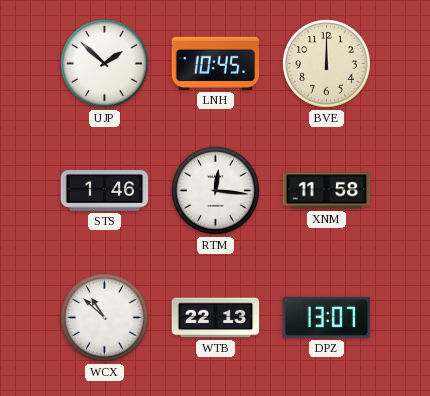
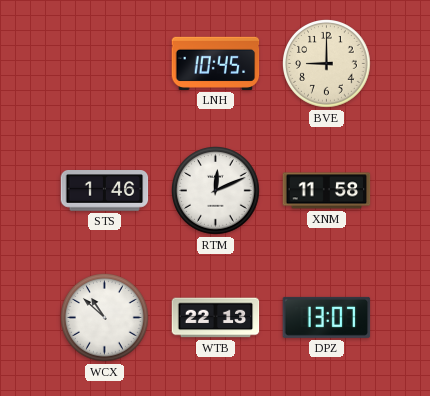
UJP: 1:52 -> none
BVE: 12:00 -> 9:00
RTM: 12:16 -> 12:11
